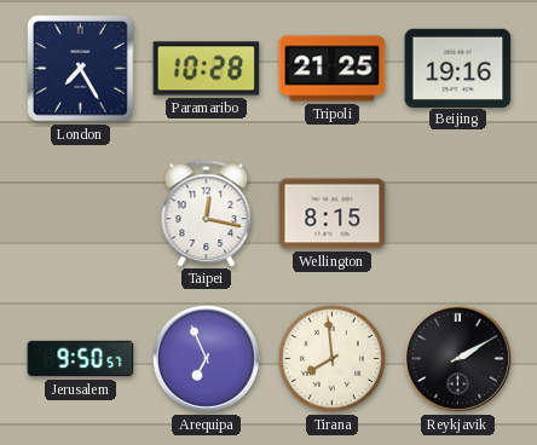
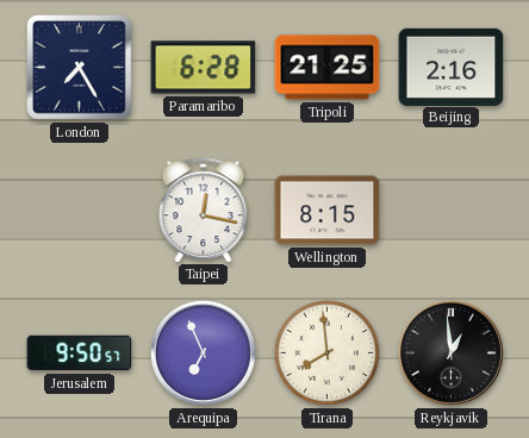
Paramaribo: 10:28 -> 6:28
Beijing: 19:16 -> 2:16
Reykjavik: 2:10 -> 12:59
